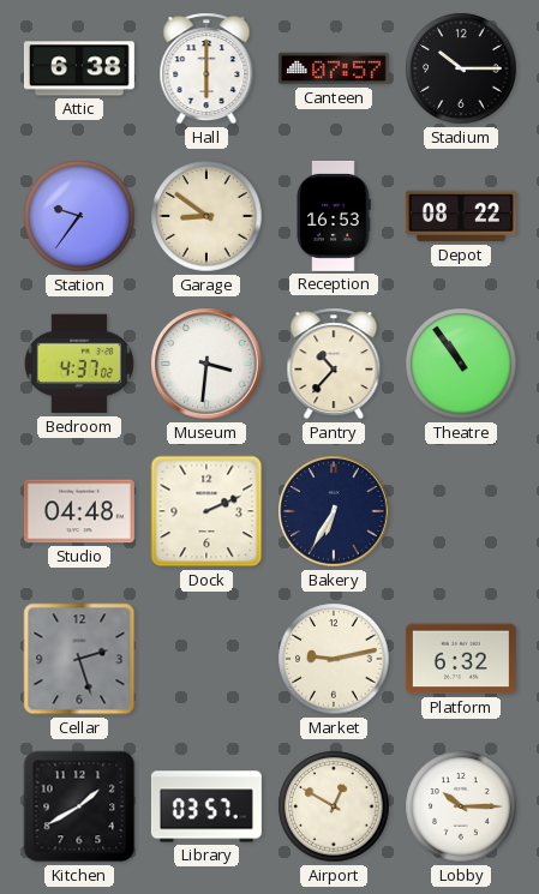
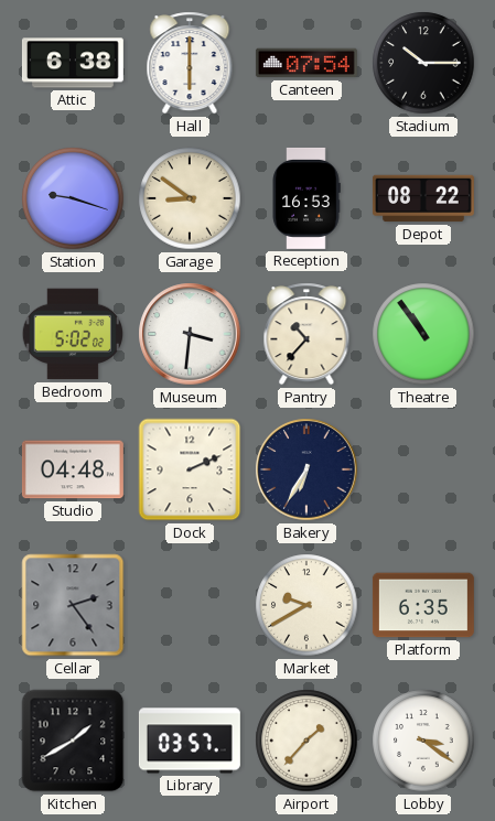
Canteen: 07:57 -> 07:54
Station: 9:36 -> 9:18
Bedroom: 4:37 -> 5:02
Cellar: 2:27 -> 2:24
Market: 9:13 -> 9:40
Platform: 6:32 -> 6:35
Airport: 12:50 -> 1:37
Lobby: 10:15 -> 3:21
